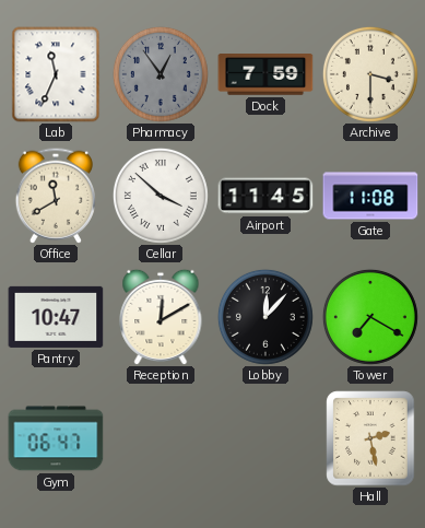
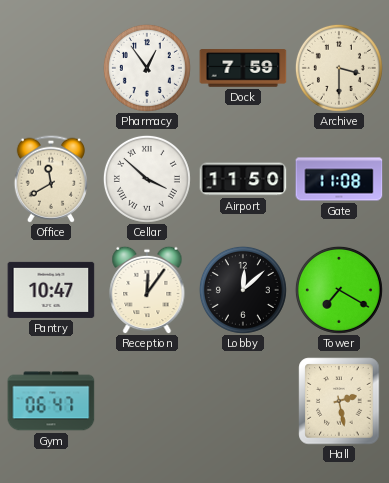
Lab: 11:34 -> none
Pharmacy dial: grey -> white
Airport: 11:45 -> 11:50
Reception: 12:10 -> 12:06
Lobby: 12:07 -> 12:08
